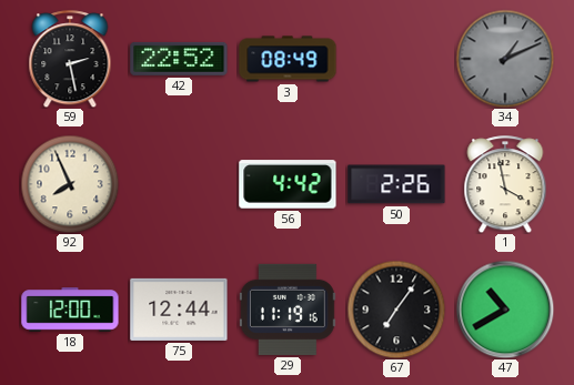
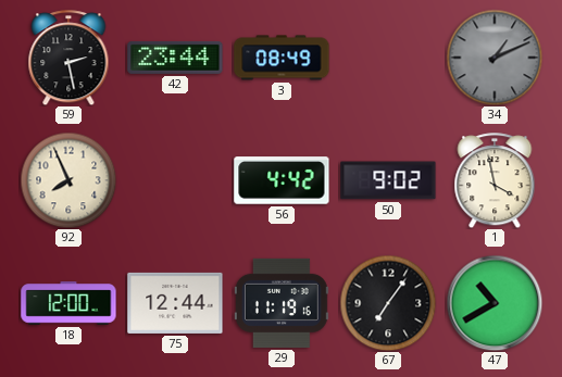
42: 22:52 -> 23:44
50: 2:26 -> 9:02
